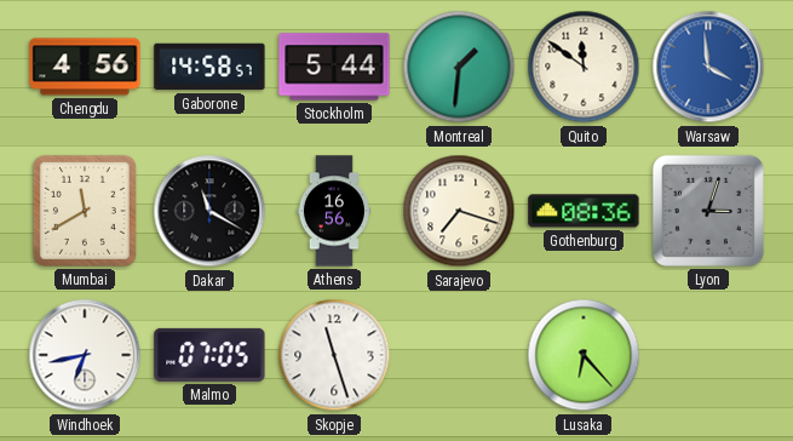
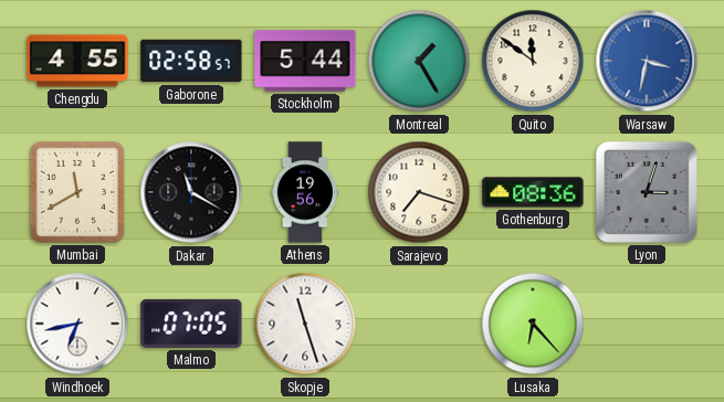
Chengdu: 4:56 -> 4:55
Gaborone: 14:58 -> 02:58
Montreal: 1:31 -> 1:25
Warsaw: 3:59 -> 3:32
Athens: 16:56 -> 19:56
